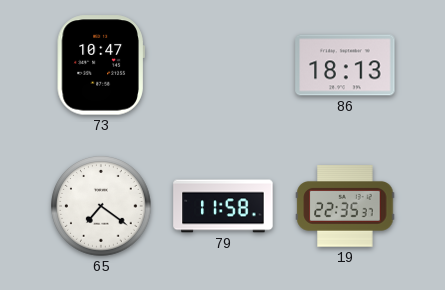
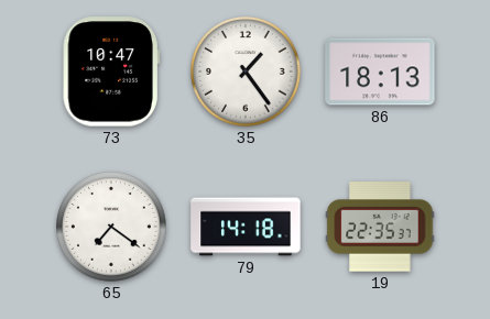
35: none -> 1:24
79: 11:58 -> 14:18
